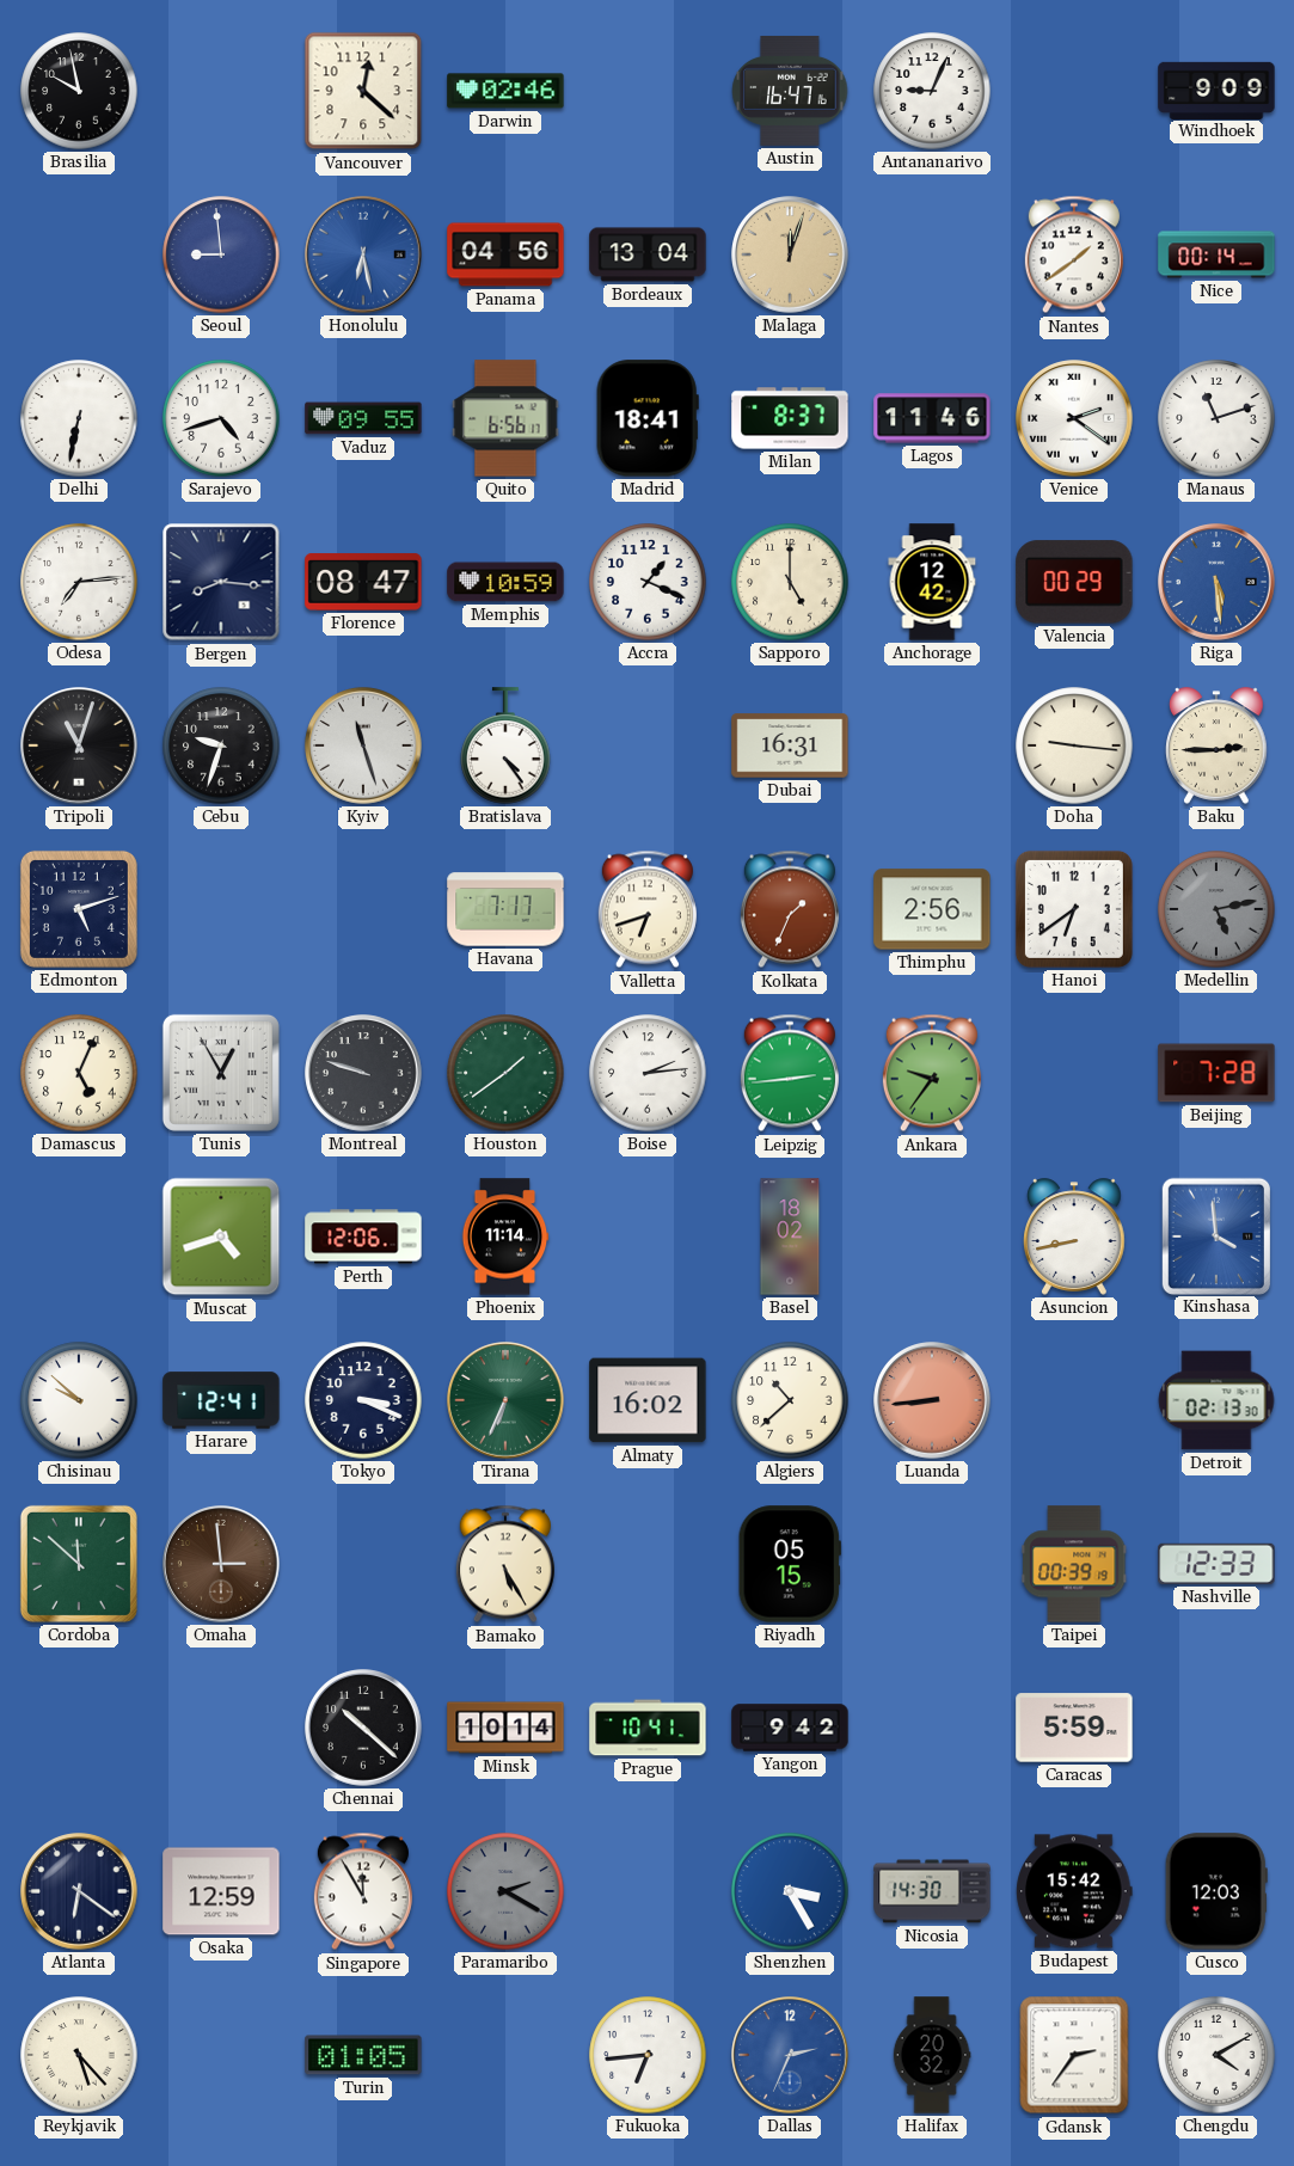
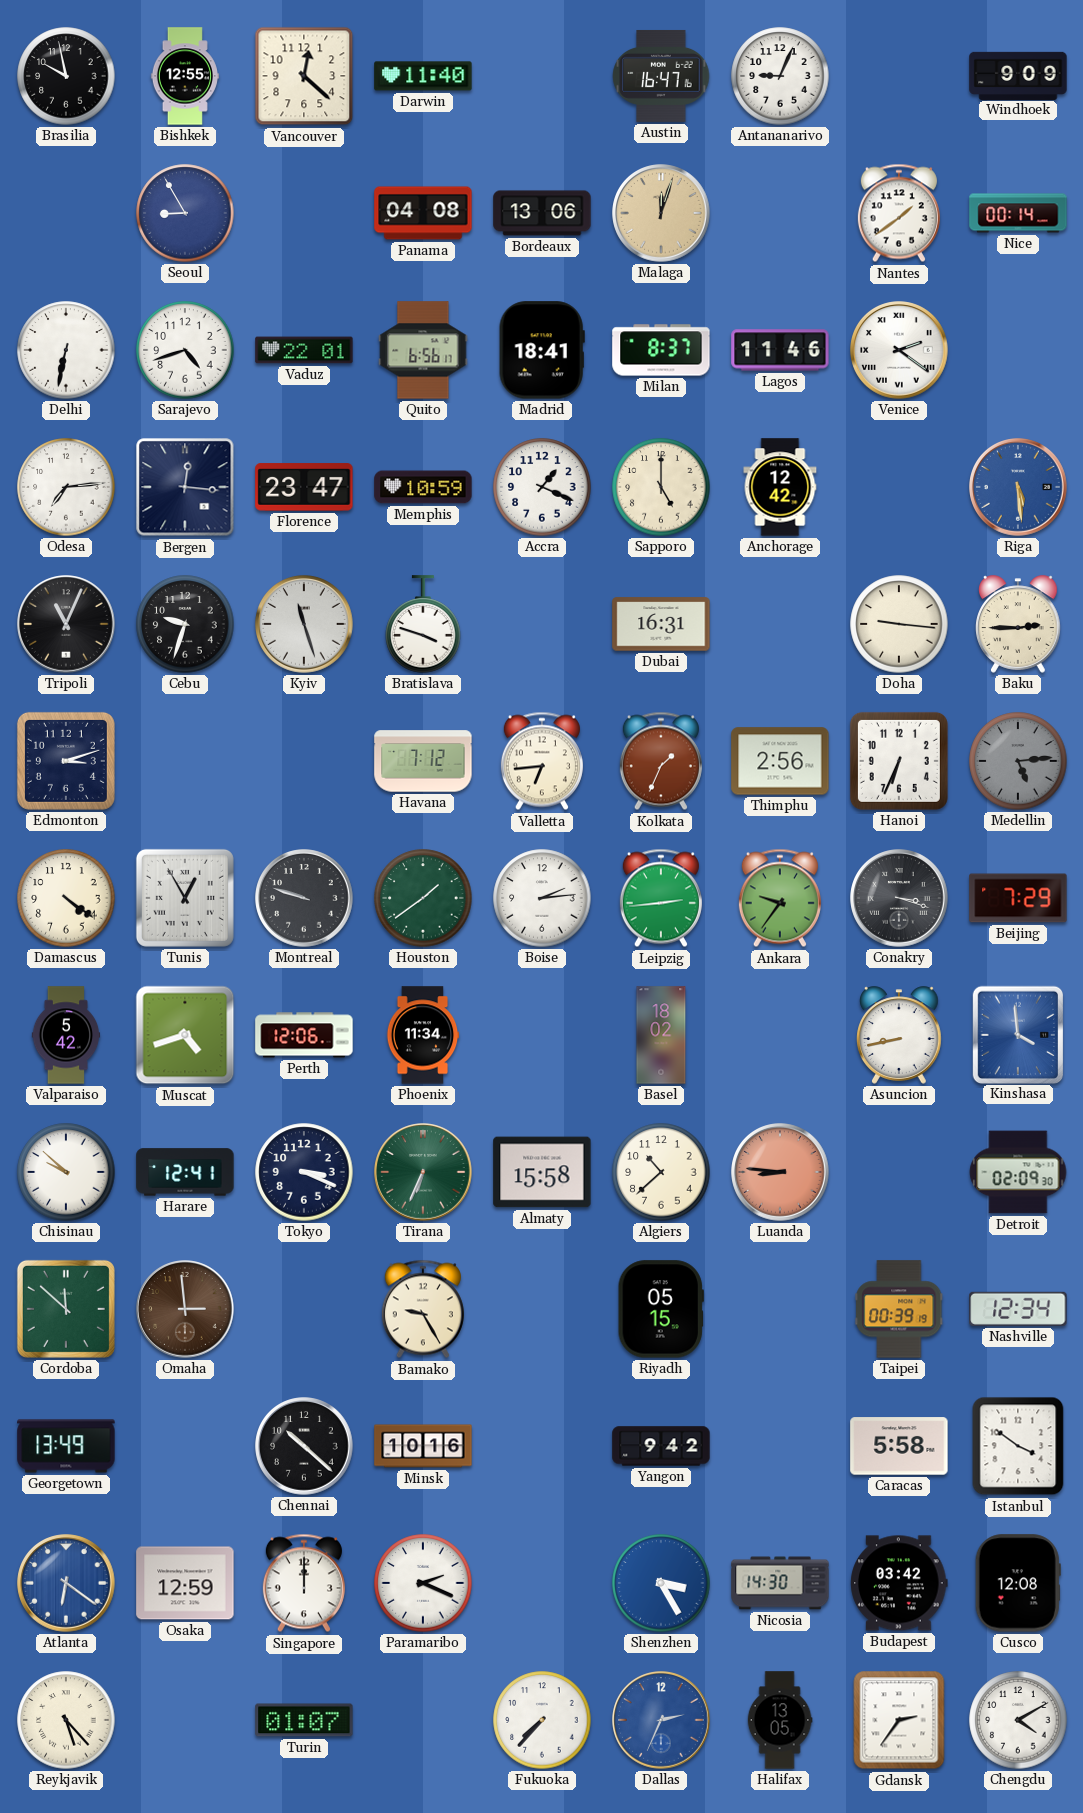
Bishkek: none -> 12:55
Darwin: 02:46 -> 11:40
Seoul: 8:59 -> 8:55
Honolulu: 6:28 -> none
Panama: 04:56 -> 04:08
Bordeaux: 13:04 -> 13:06
Vaduz: 09:55 -> 22:01
Manaus: 11:12 -> none
Bergen: 8:16 -> 12:16
Florence: 08:47 -> 23:47
Valencia: 00:29 -> none
Tripoli: 11:03 -> 11:04
Bratislava: 4:24 -> 3:48
Edmonton: 5:12 -> 3:12
Havana: 7:17 -> 7:12
Valletta: 6:42 -> 6:44
Hanoi: 6:39 -> 6:34
Medellin: 5:13 -> 5:14
Damascus: 5:04 -> 4:21
Conakry: none -> 3:18
Beijing: 7:28 -> 7:29
Valparaiso: none -> 5:42
Phoenix: 11:14 -> 11:34
Almaty: 16:02 -> 15:58
Luanda: 8:44 -> 8:46
Detroit: 02:13 -> 02:09
Bamako: 5:25 -> 9:25
Nashville: 12:33 -> 12:34
Georgetown: none -> 13:49
Minsk: 10:14 -> 10:16
Prague: 10:41 -> none
Caracas: 5:59 -> 5:58
Istanbul: none -> 3:51
Atlanta dial: navy -> blue
Singapore: 11:55 -> 12:00
Paramaribo: 2:20 -> 2:19
Paramaribo dial: grey -> white
Budapest: 15:42 -> 03:42
Cusco: 12:03 -> 12:08
Turin: 01:05 -> 01:07
Fukuoka: 6:44 -> 7:37
Halifax: 20:32 -> 13:05
